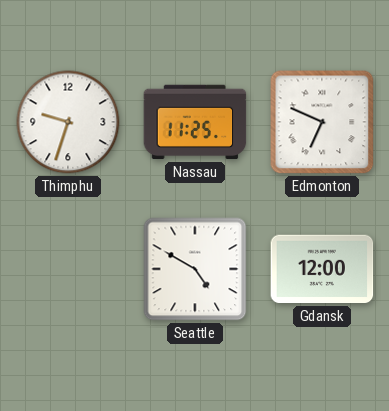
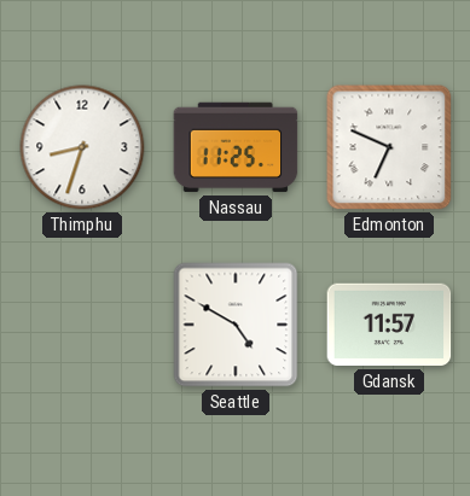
Thimphu: 9:33 -> 8:33
Gdansk: 12:00 -> 11:57
